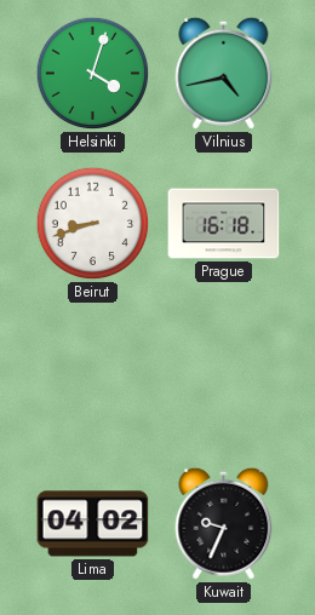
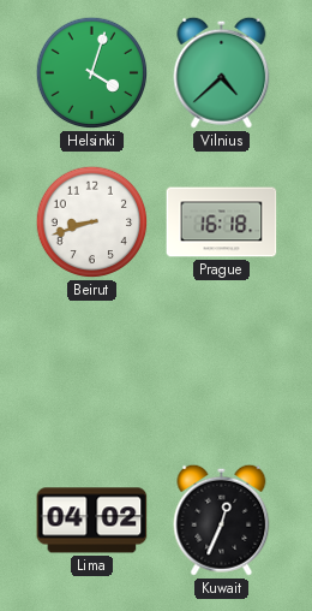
Vilnius: 4:43 -> 4:38
Kuwait: 9:34 -> 12:34
